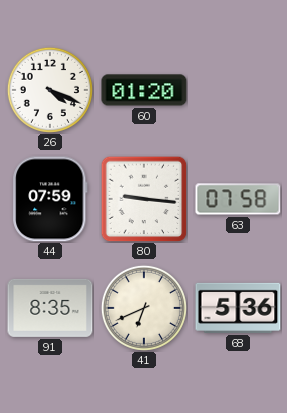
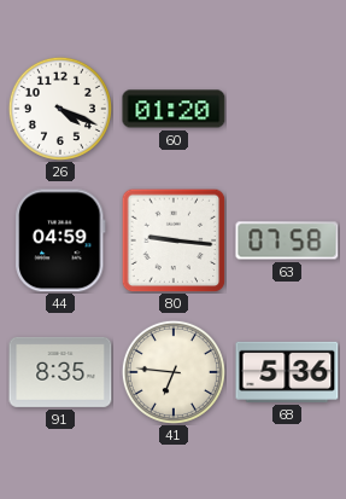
44: 07:59 -> 04:59
41: 6:41 -> 6:46
